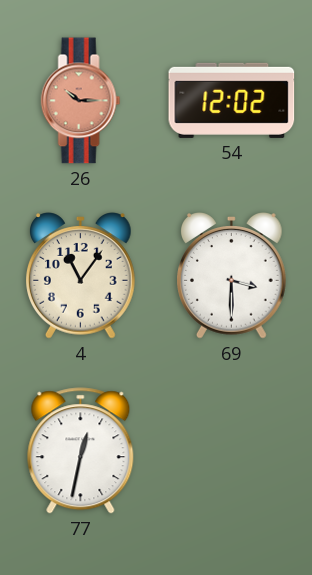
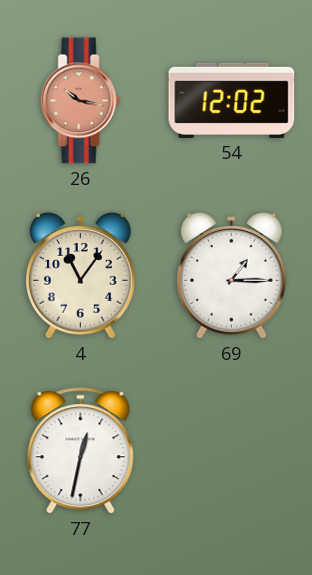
26: 10:15 -> 10:17
69: 3:30 -> 1:15
